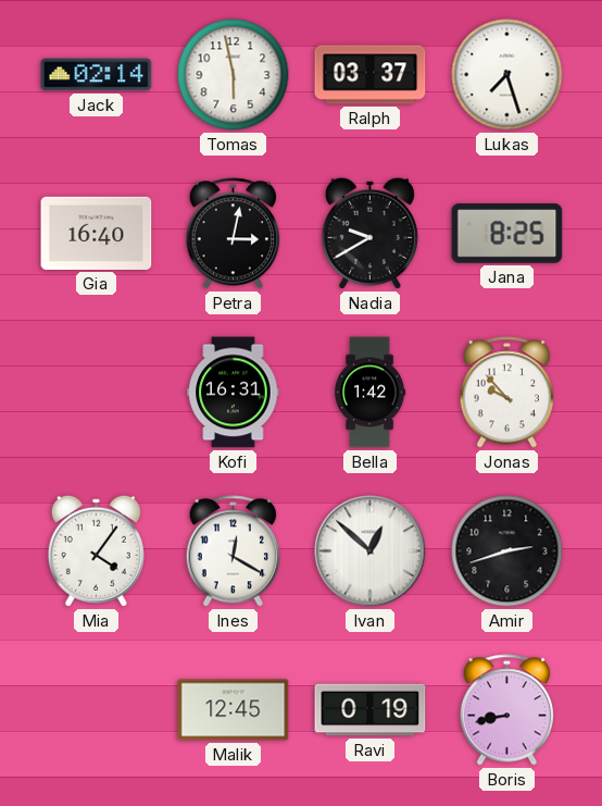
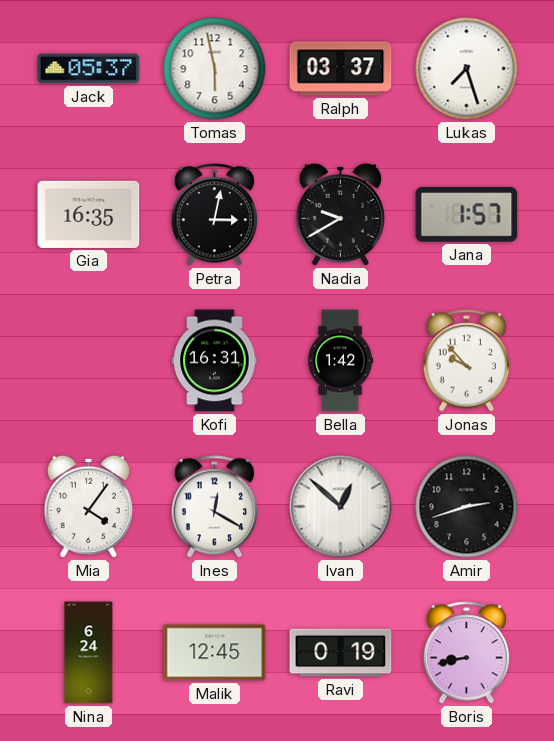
Jack: 02:14 -> 05:37
Gia: 16:40 -> 16:35
Jana: 8:25 -> 1:57
Nina: none -> 6:24
